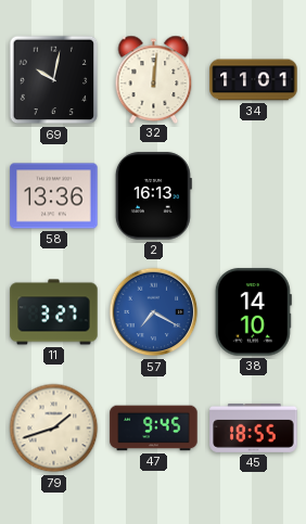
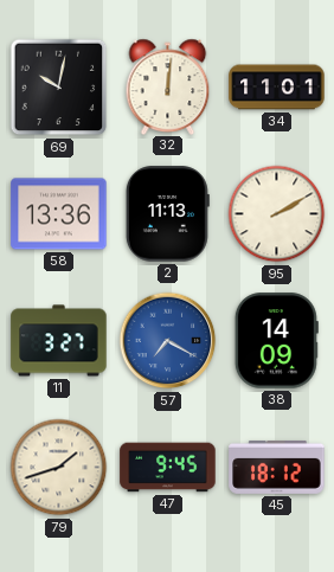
2: 16:13 -> 11:13
95: none -> 2:10
38: 14:10 -> 14:09
45: 18:55 -> 18:12
